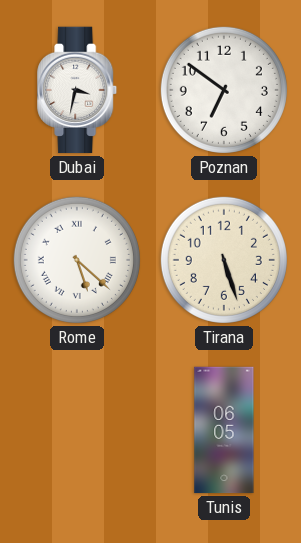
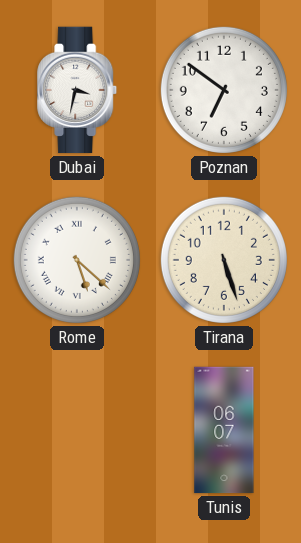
Tunis: 06:05 -> 06:07
